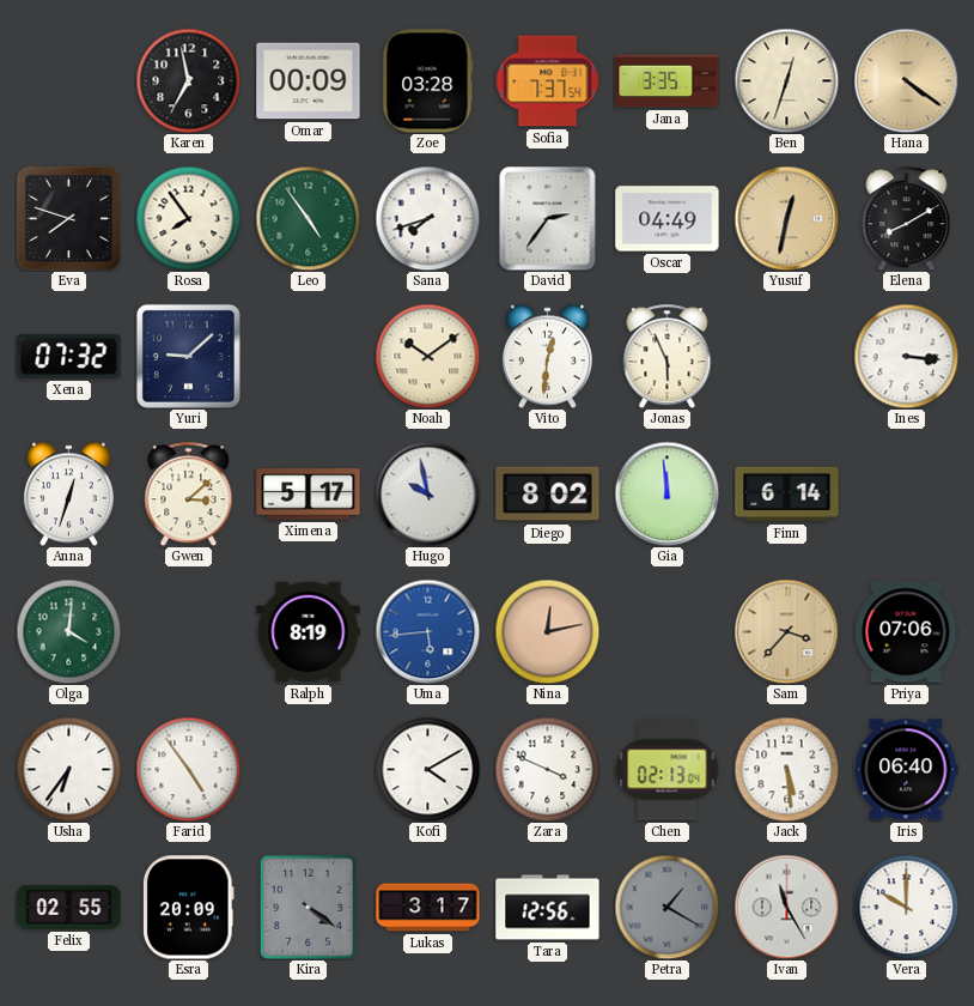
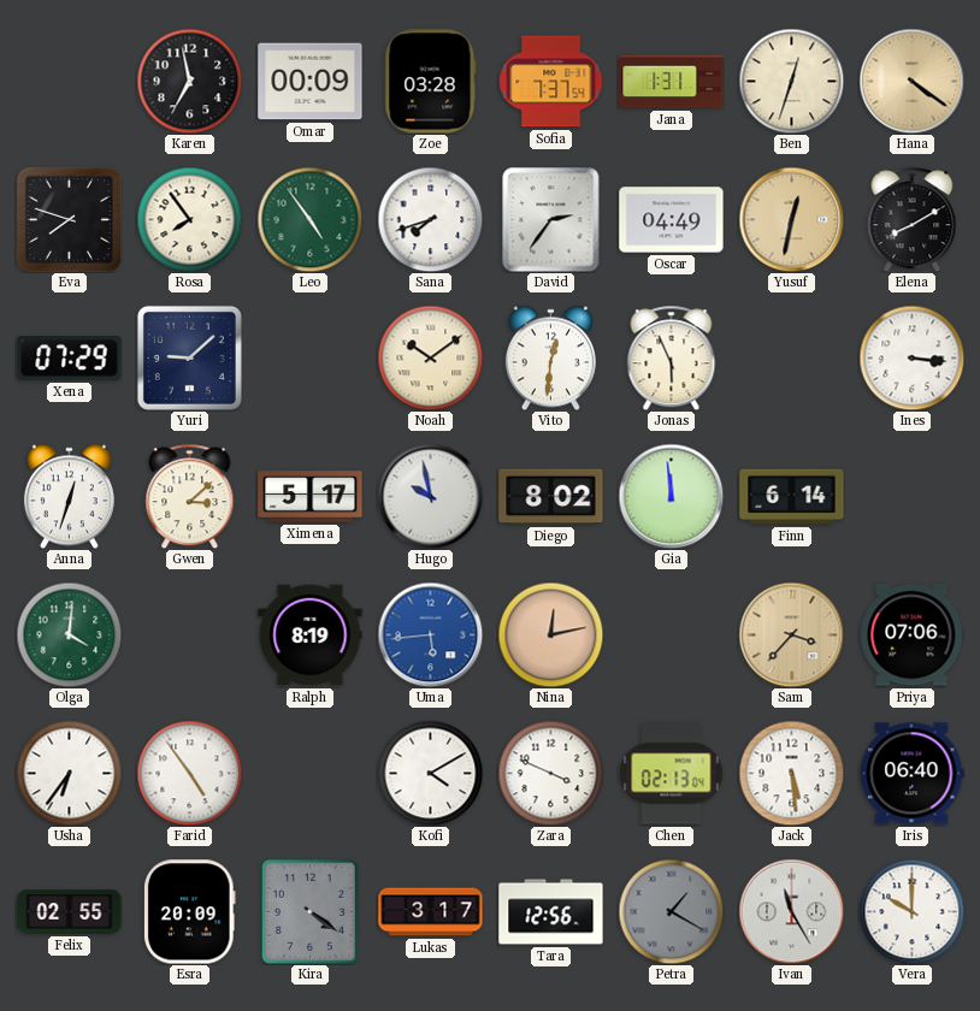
Jana: 3:35 -> 1:31
Xena: 07:32 -> 07:29
